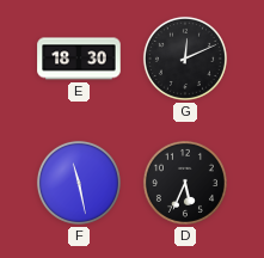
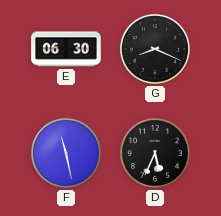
E: 18:30 -> 06:30
G: 12:11 -> 8:19
